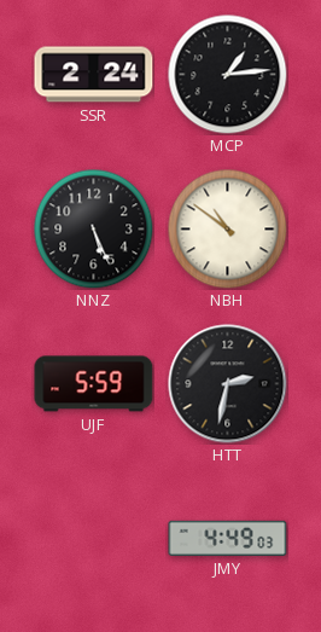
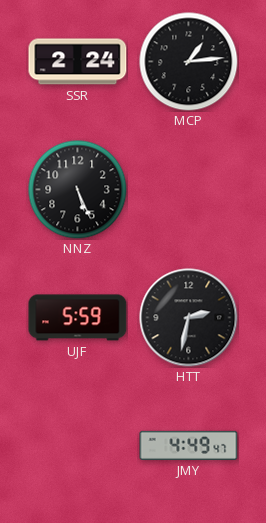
NBH: 10:51 -> none
JMY: 4:49:03 -> 4:49:47
